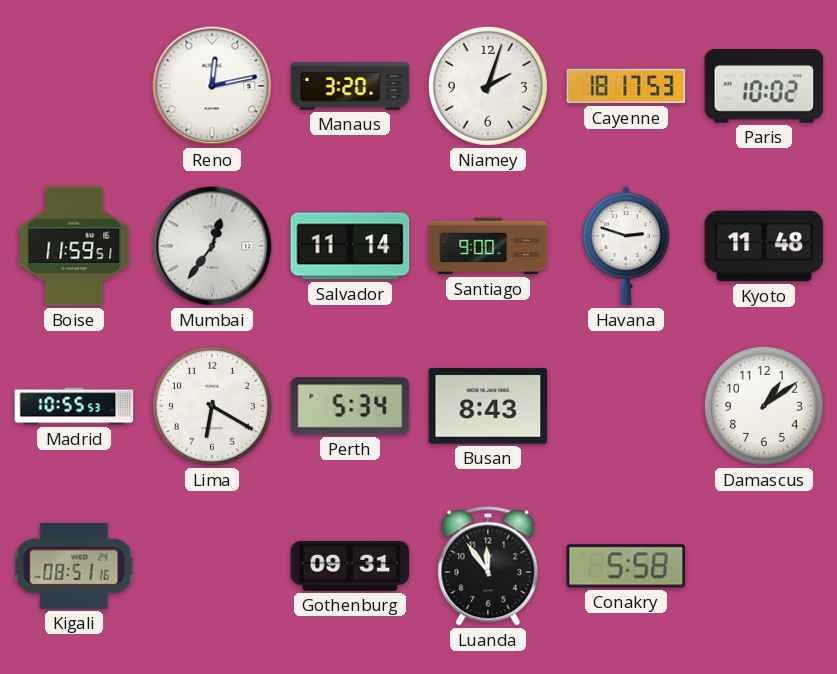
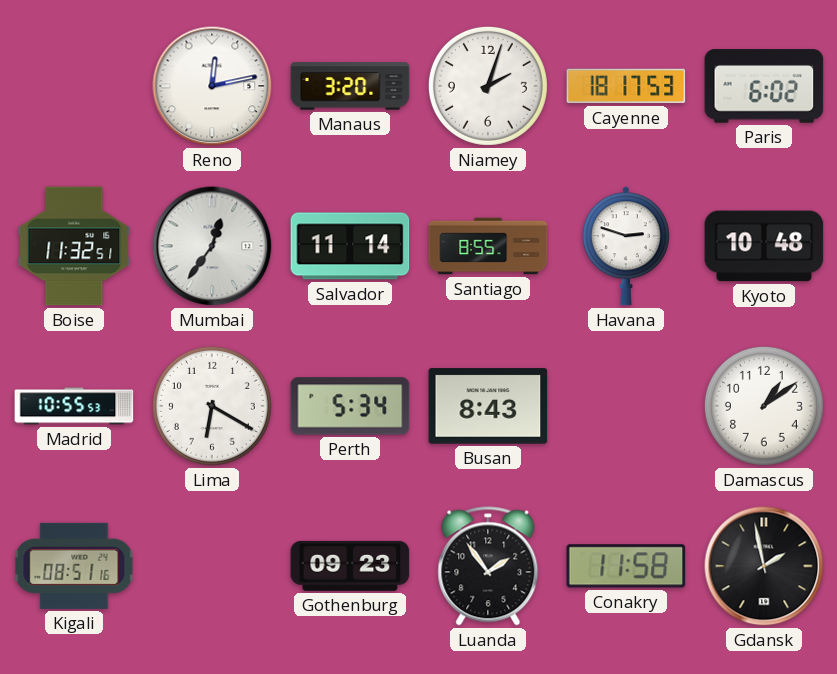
Paris: 10:02 -> 6:02
Boise: 11:59 -> 11:32
Santiago: 9:00 -> 8:55
Kyoto: 11:48 -> 10:48
Gothenburg: 09:31 -> 09:23
Luanda: 11:54 -> 1:54
Conakry: 5:58 -> 11:58
Gdansk: none -> 1:58
